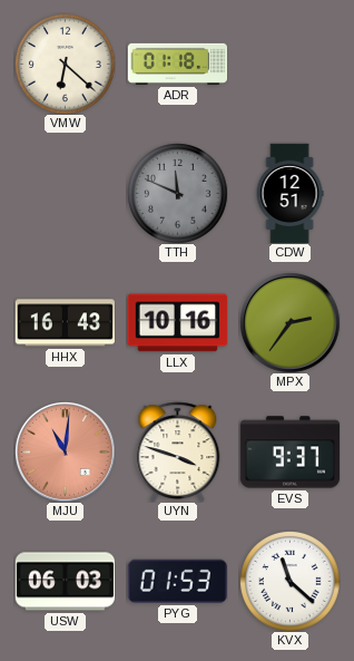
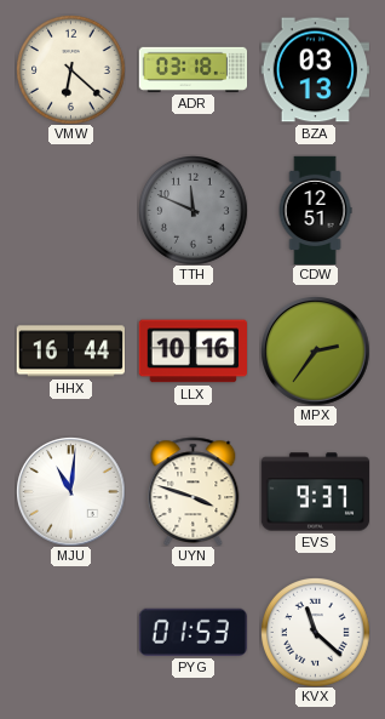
ADR: 01:18 -> 03:18
BZA: none -> 03:13
HHX: 16:43 -> 16:44
MJU dial: salmon -> white
USW: 06:03 -> none
